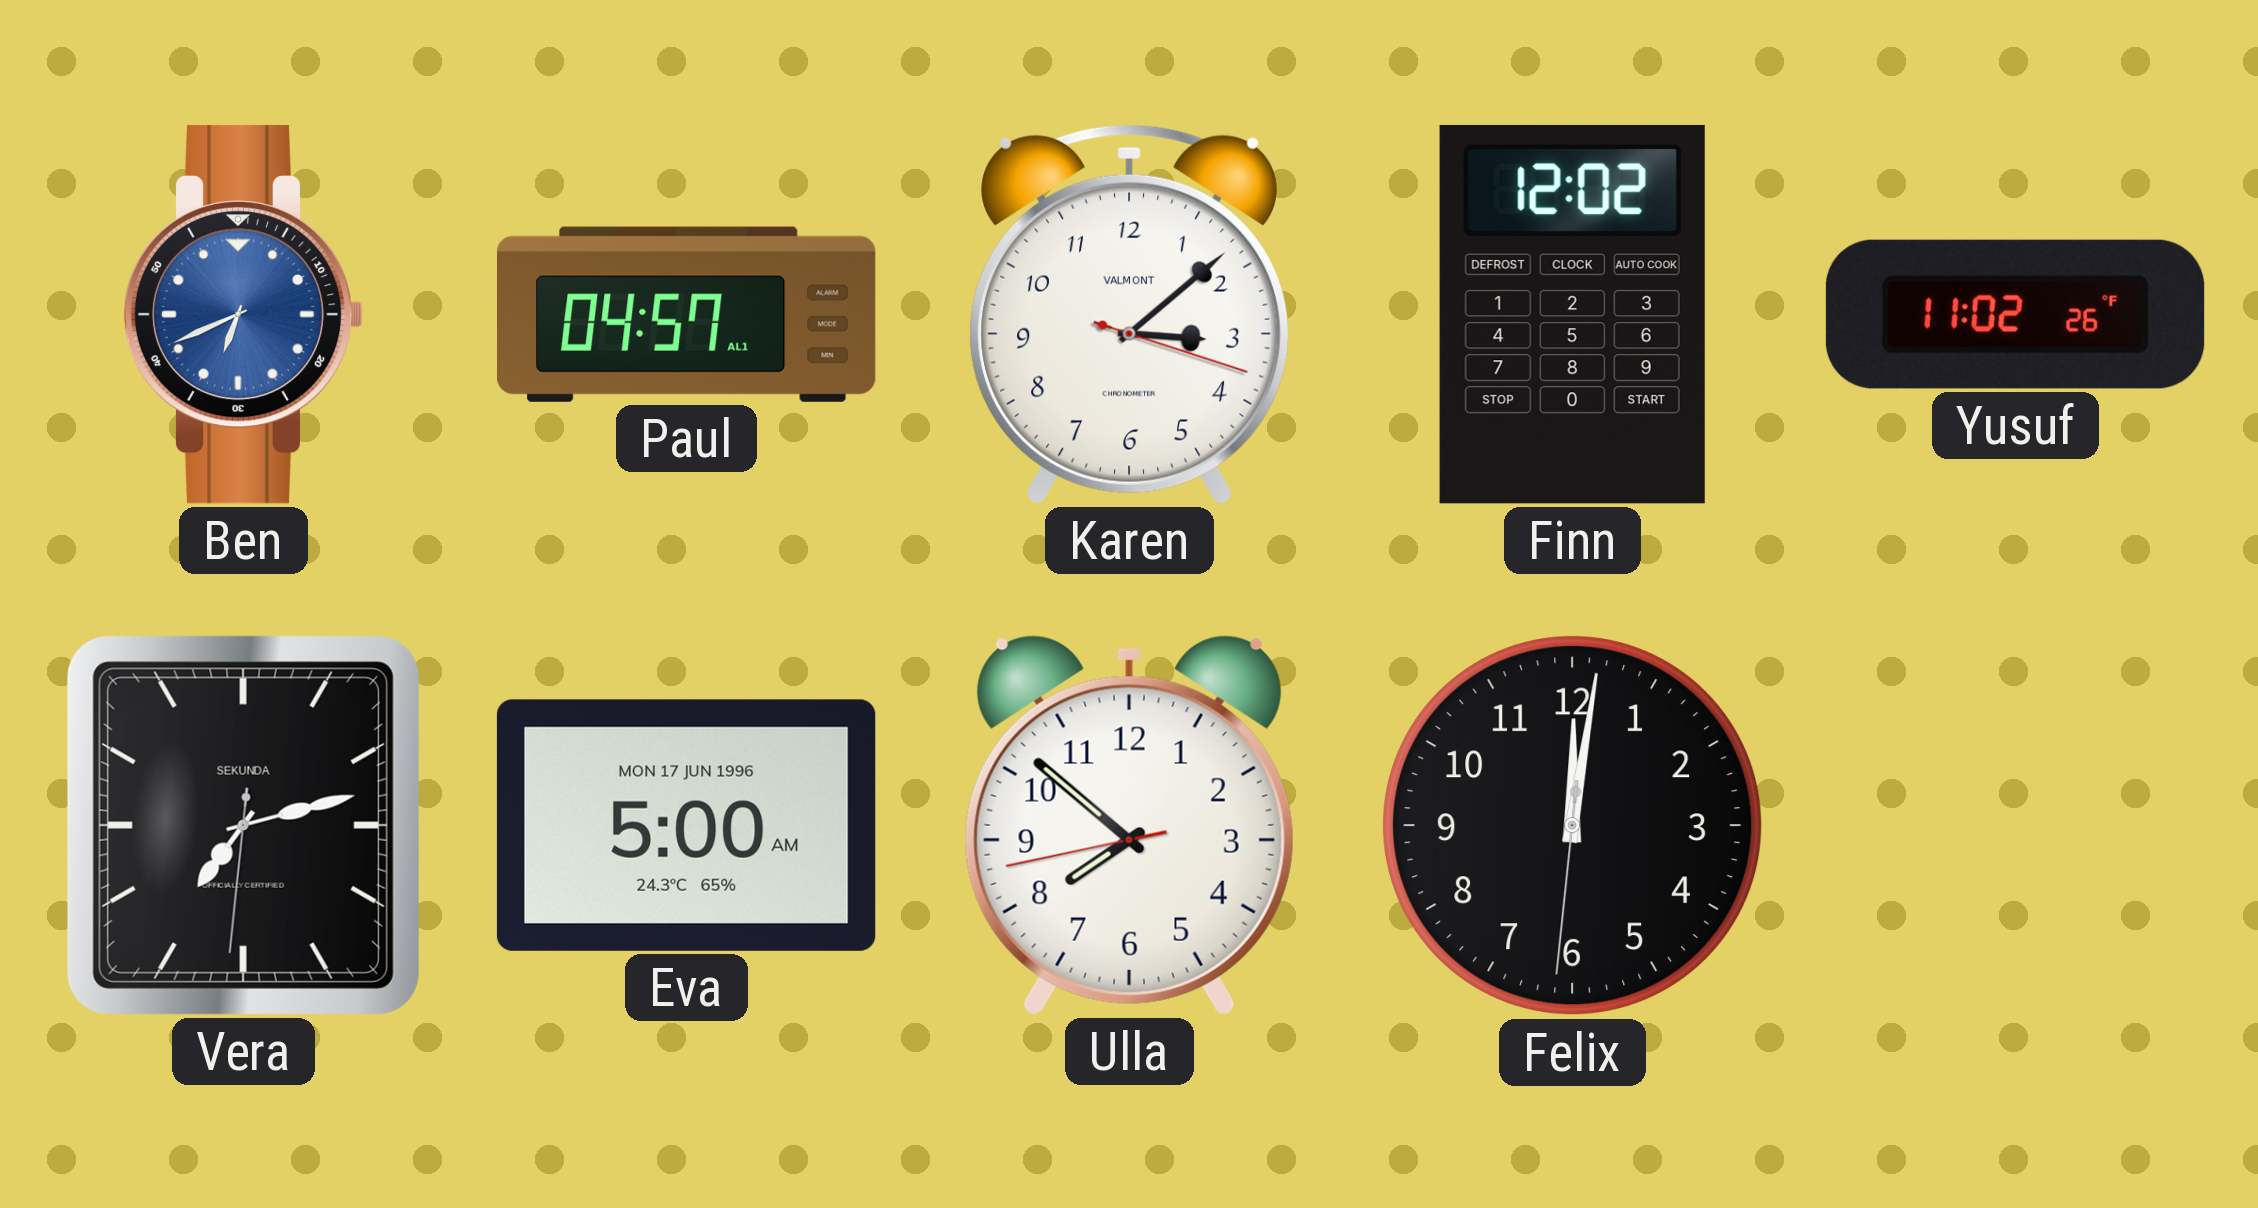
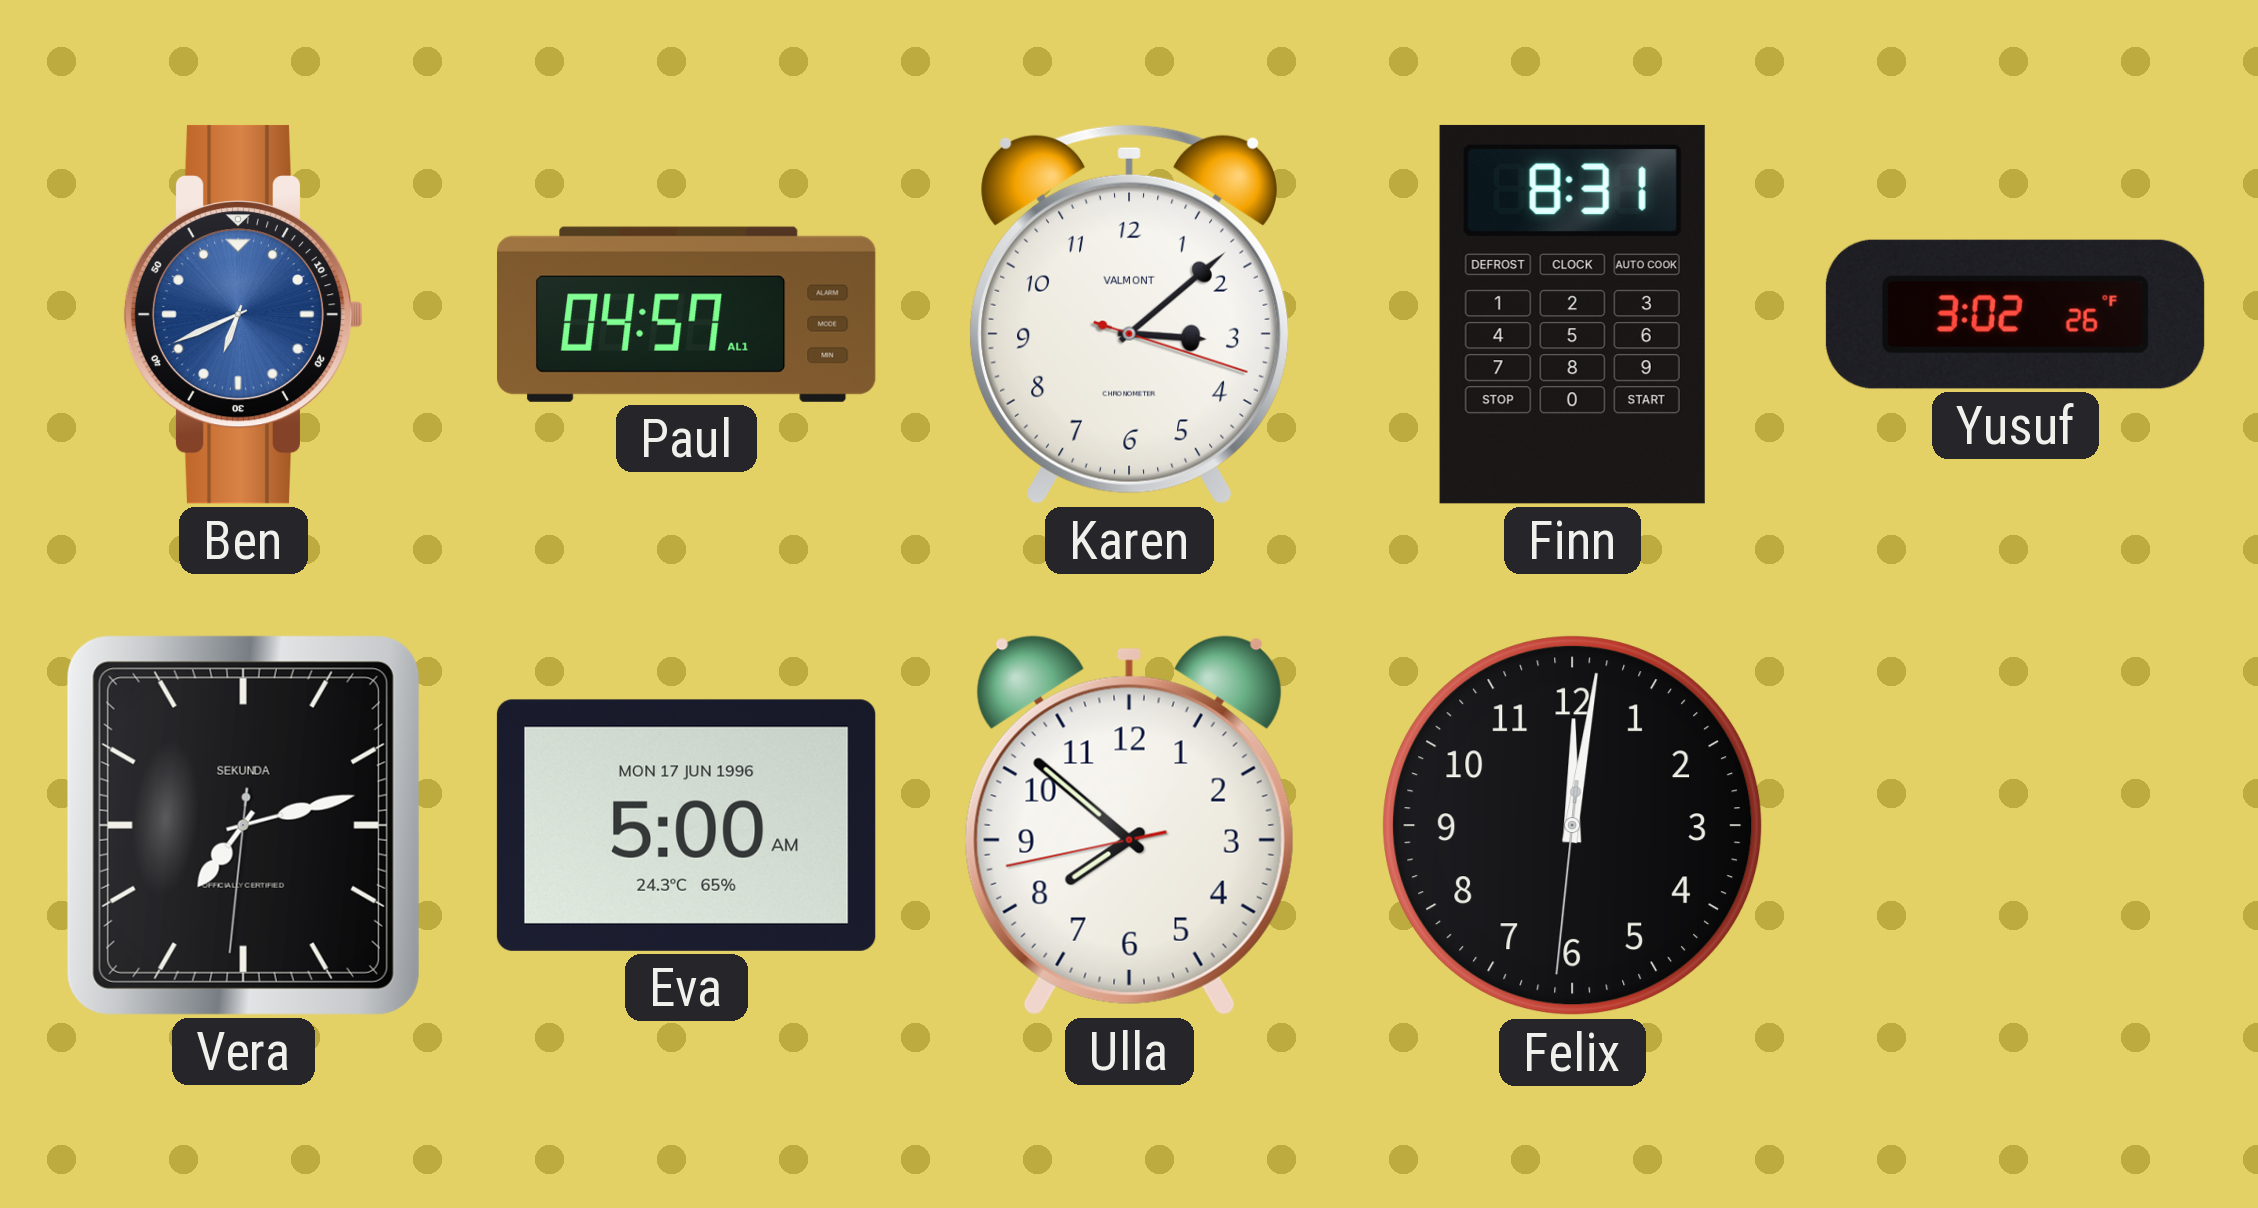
Finn: 12:02 -> 8:31
Yusuf: 11:02 -> 3:02
